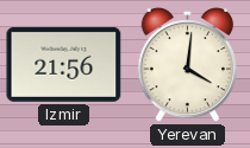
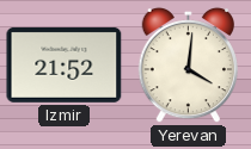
Izmir: 21:56 -> 21:52
